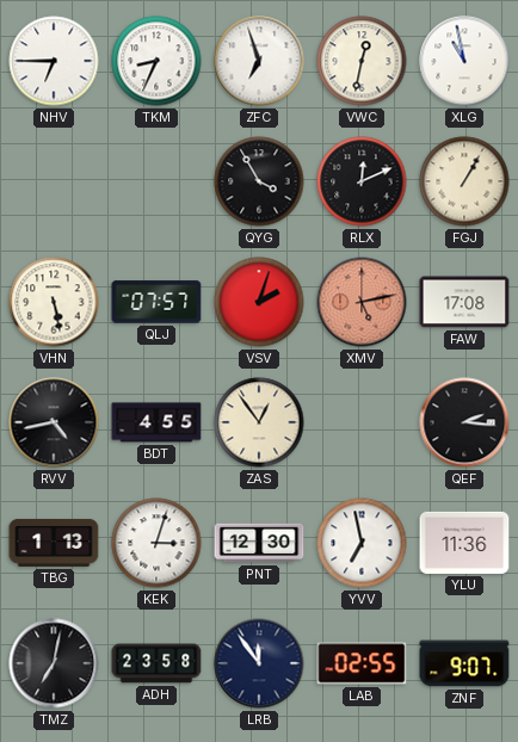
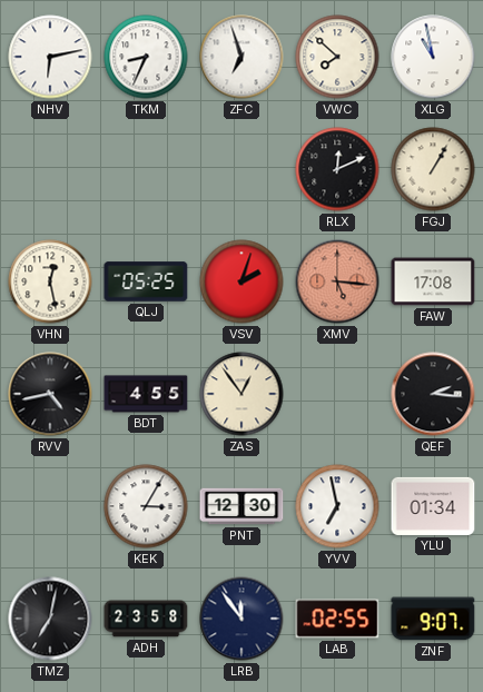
NHV: 6:45 -> 6:13
VWC: 12:32 -> 7:52
QYG: 3:55 -> none
VHN: 5:28 -> 12:28
QLJ: 07:57 -> 05:25
XMV: 5:13 -> 5:16
TBG: 1:13 -> none
KEK: 3:03 -> 3:05
YLU: 11:36 -> 01:34
